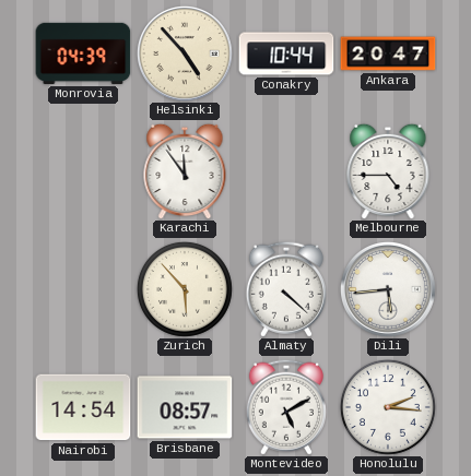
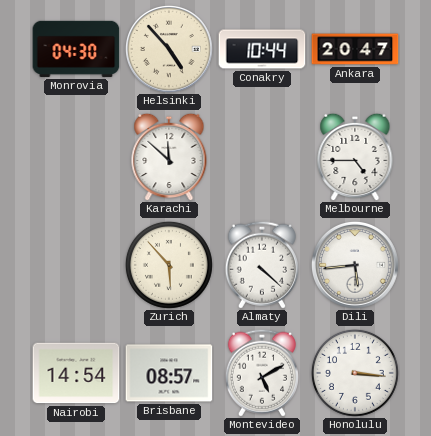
Monrovia: 04:39 -> 04:30
Karachi: 11:54 -> 11:52
Honolulu: 2:16 -> 3:16
